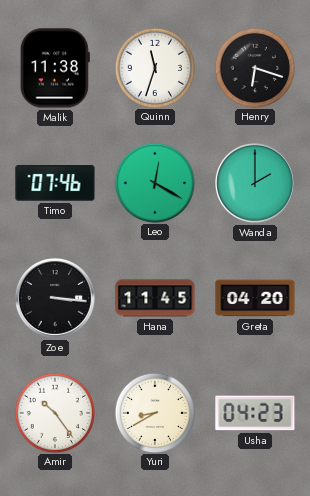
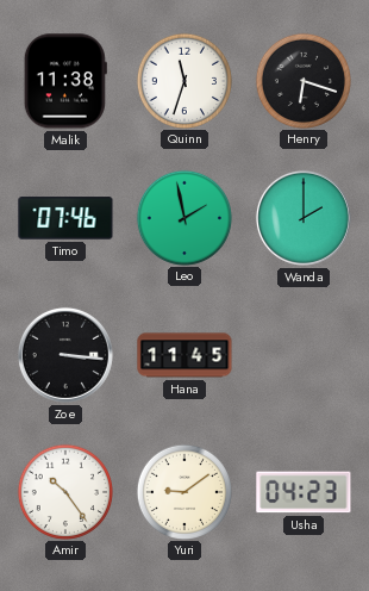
Leo: 12:20 -> 1:58
Greta: 04:20 -> none
Yuri: 8:40 -> 9:09
